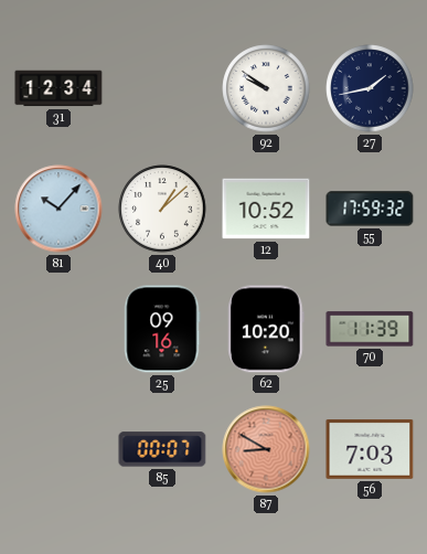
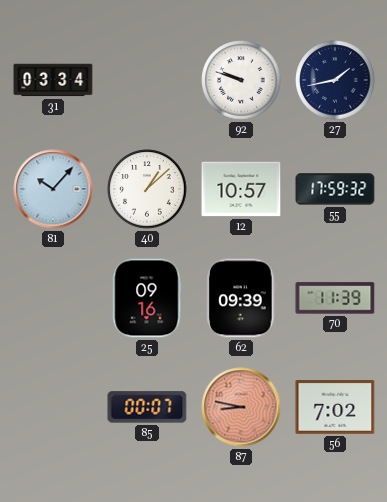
31: 12:34 -> 03:34
92: 9:51 -> 9:48
12: 10:52 -> 10:57
62: 10:20 -> 09:39
87: 8:50 -> 8:47
56: 7:03 -> 7:02
